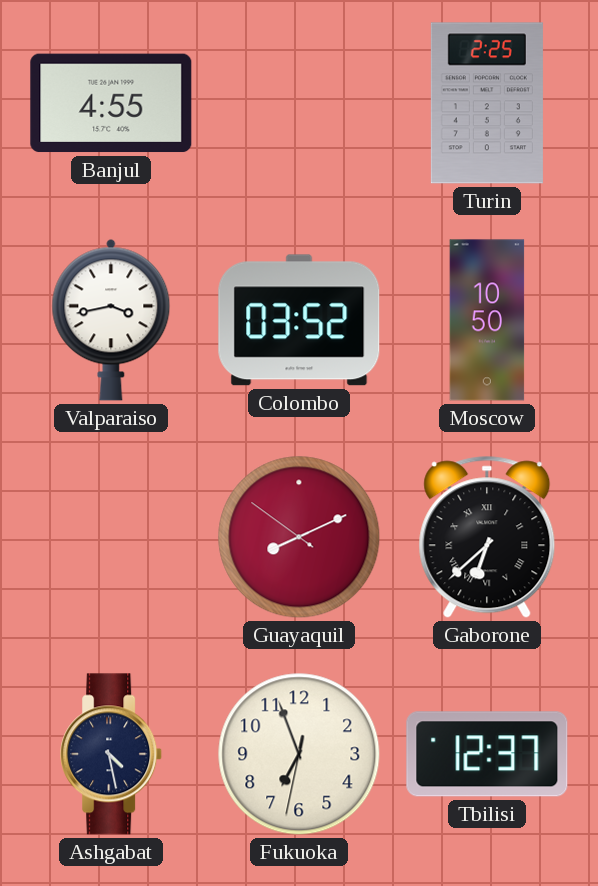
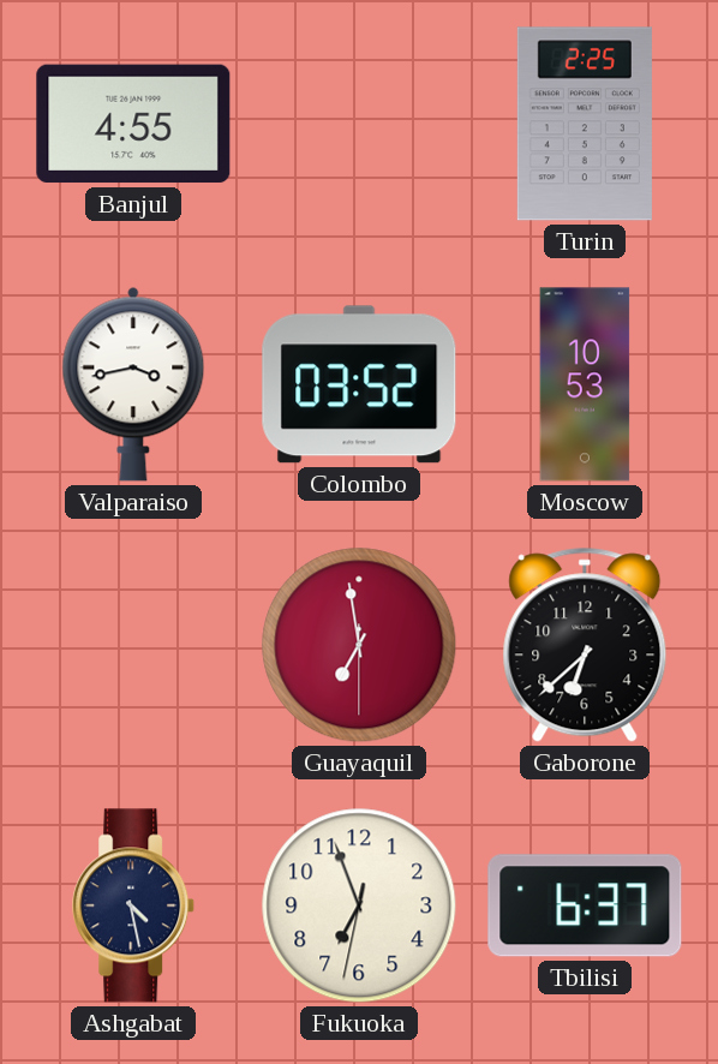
Moscow: 10:50 -> 10:53
Guayaquil: 8:10 -> 6:58
Gaborone numerals: Roman -> Arabic
Tbilisi: 12:37 -> 6:37
